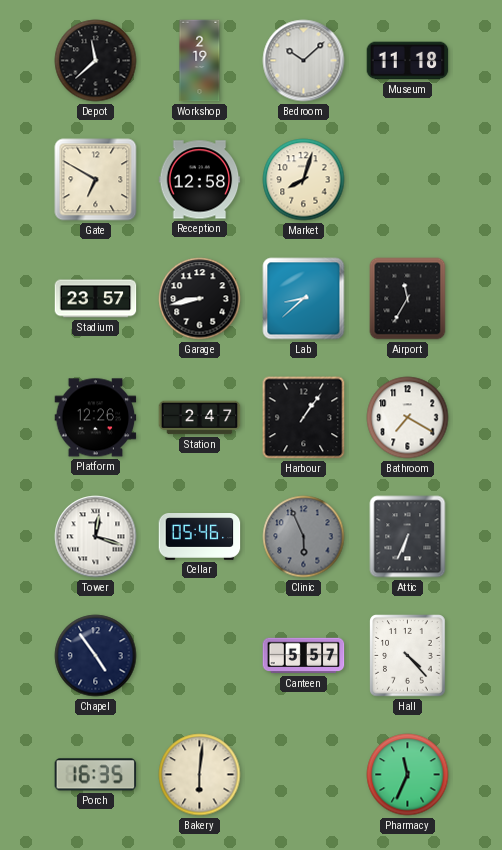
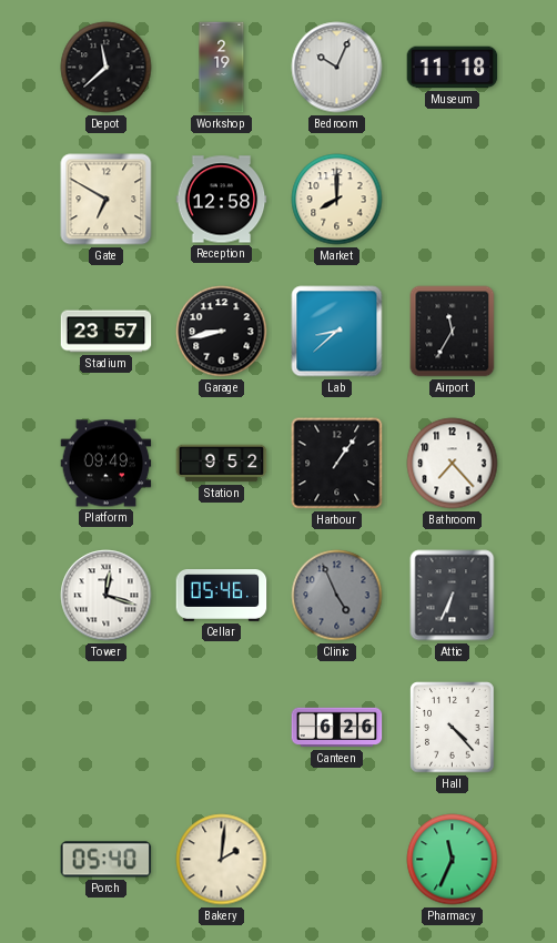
Bedroom: 10:08 -> 10:04
Market: 8:03 -> 8:00
Platform: 12:26 -> 09:49
Station: 2:47 -> 9:52
Bathroom: 7:20 -> 7:23
Clinic: 5:56 -> 4:56
Chapel: 4:54 -> none
Canteen: 5:57 -> 6:26
Porch: 16:35 -> 05:40
Bakery: 6:01 -> 2:01
